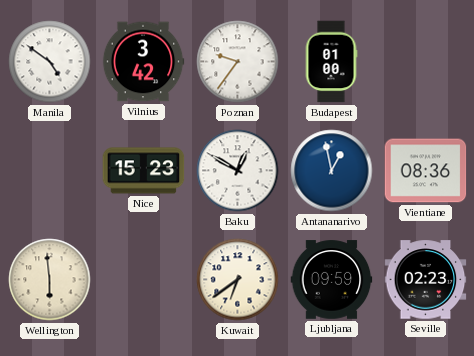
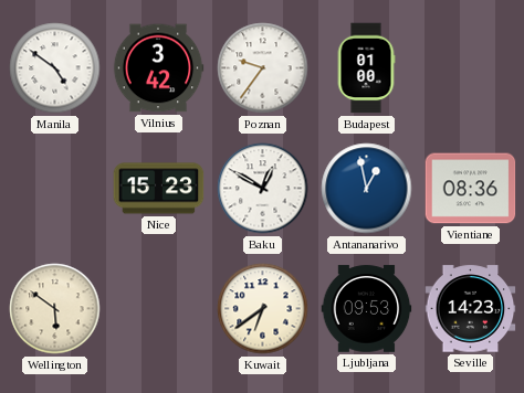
Wellington: 5:59 -> 5:51
Ljubljana: 09:59 -> 09:53
Seville: 02:23 -> 14:23
